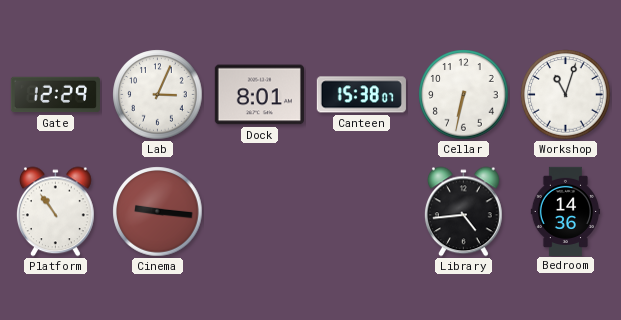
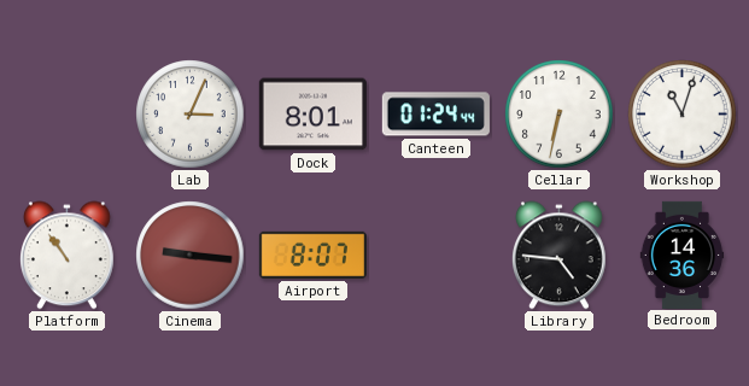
Gate: 12:29 -> none
Canteen: 15:38 -> 01:24
Airport: none -> 8:07
Library: 4:44 -> 4:46
